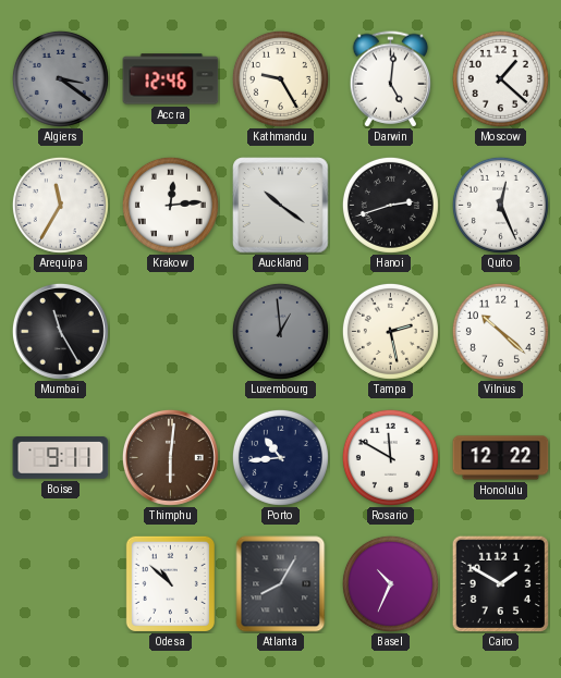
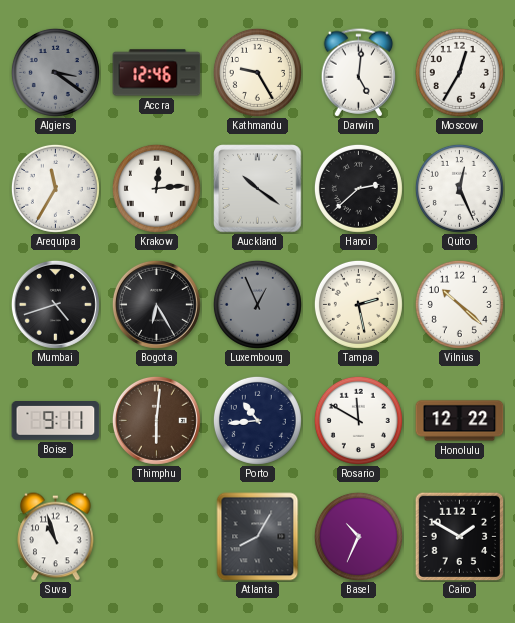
Moscow: 1:22 -> 12:35
Hanoi: 2:42 -> 2:38
Mumbai: 11:25 -> 4:42
Bogota: none -> 6:25
Luxembourg: 12:59 -> 12:56
Suva: none -> 10:57
Odesa: 10:52 -> none
